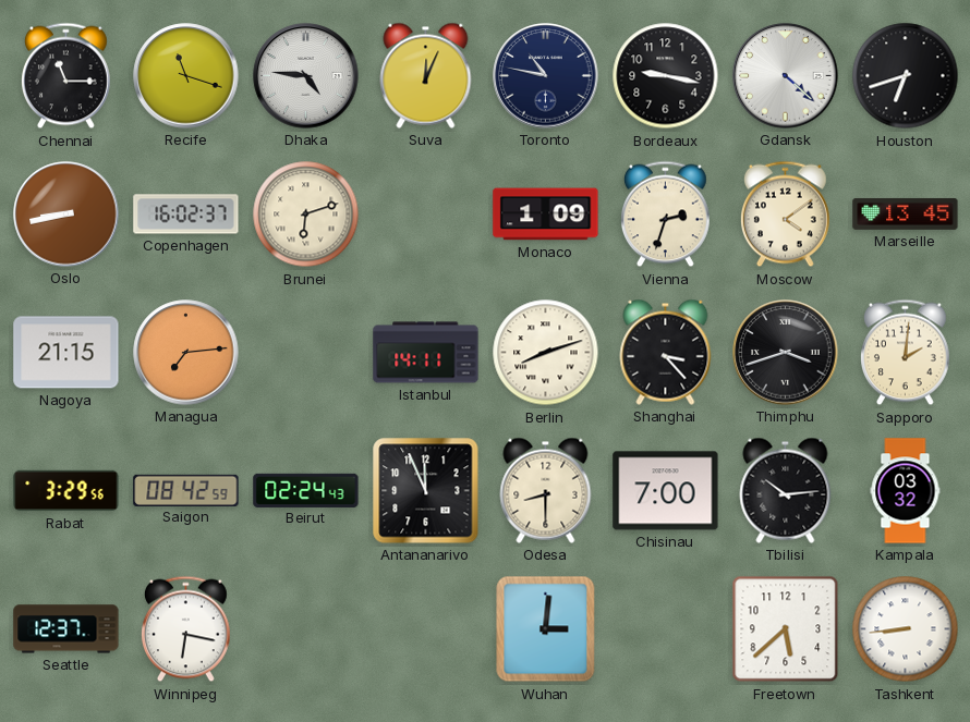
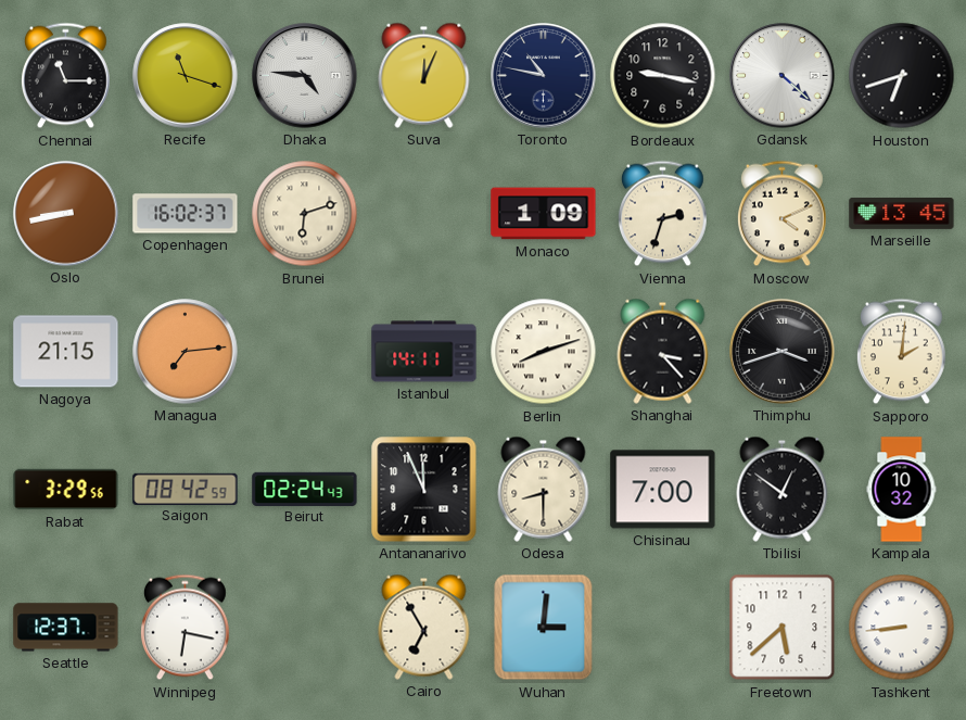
Moscow: 4:09 -> 4:11
Tbilisi: 10:14 -> 12:51
Kampala: 03:32 -> 10:32
Cairo: none -> 6:55
